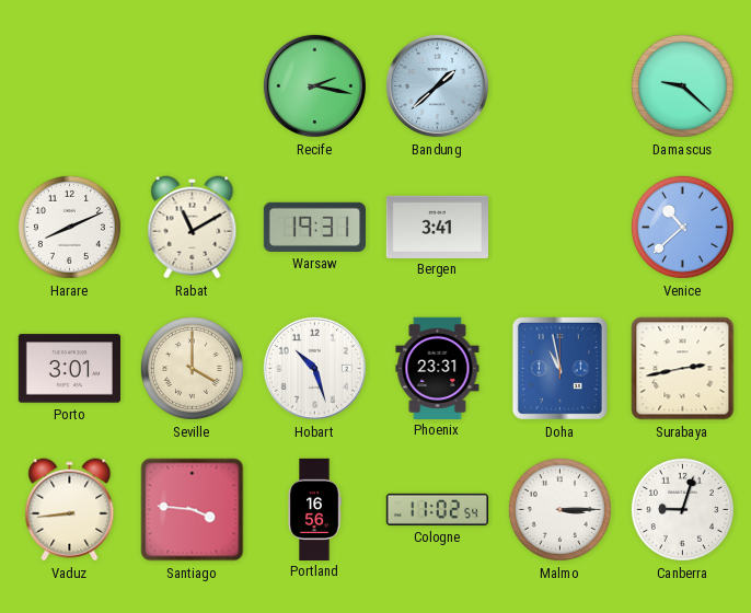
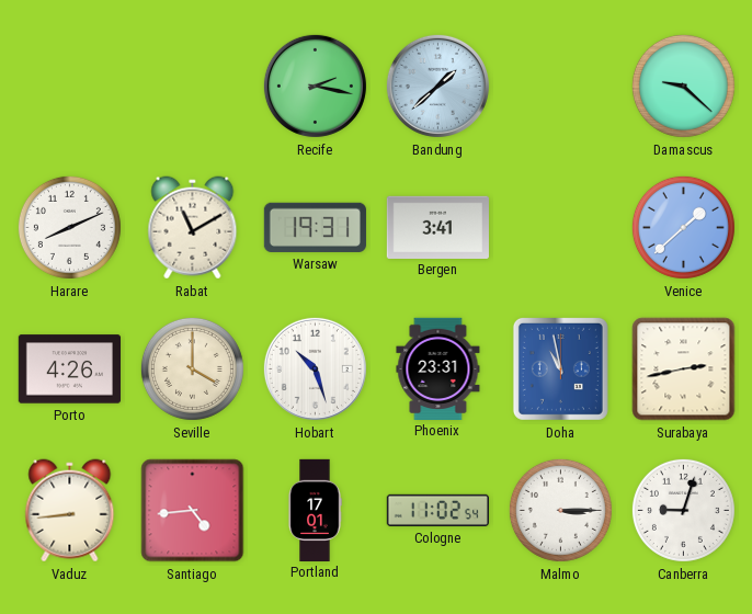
Venice: 10:38 -> 1:38
Porto: 3:01 -> 4:26
Santiago: 3:46 -> 4:44
Portland: 16:56 -> 17:01
